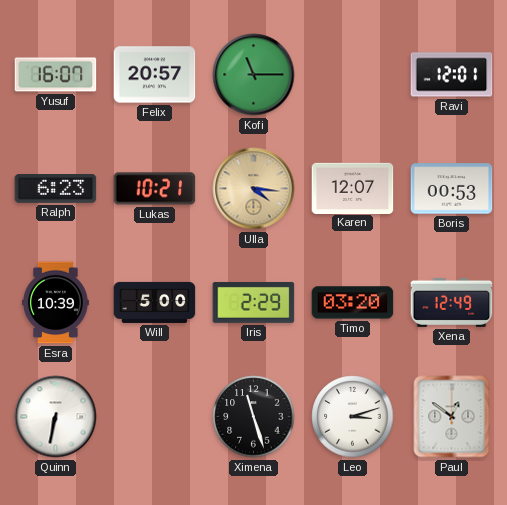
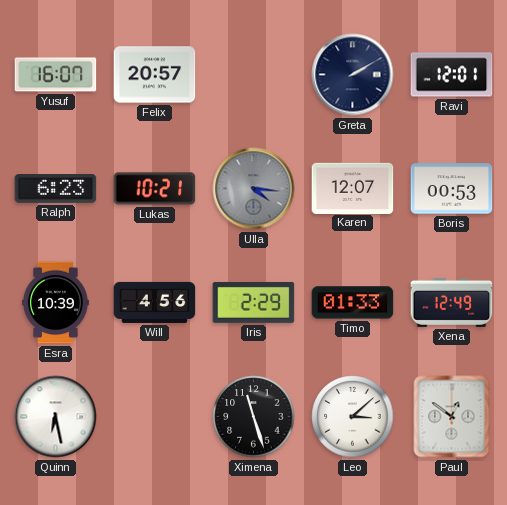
Kofi: 11:15 -> none
Greta: none -> 2:10
Ulla dial: champagne -> grey
Will: 5:00 -> 4:56
Timo: 03:20 -> 01:33
Quinn: 6:32 -> 6:28
Leo: 3:12 -> 3:08
